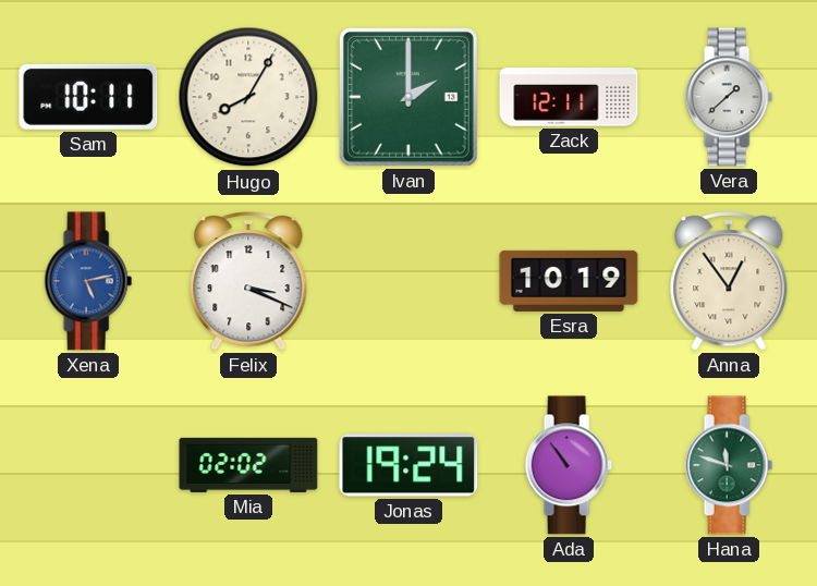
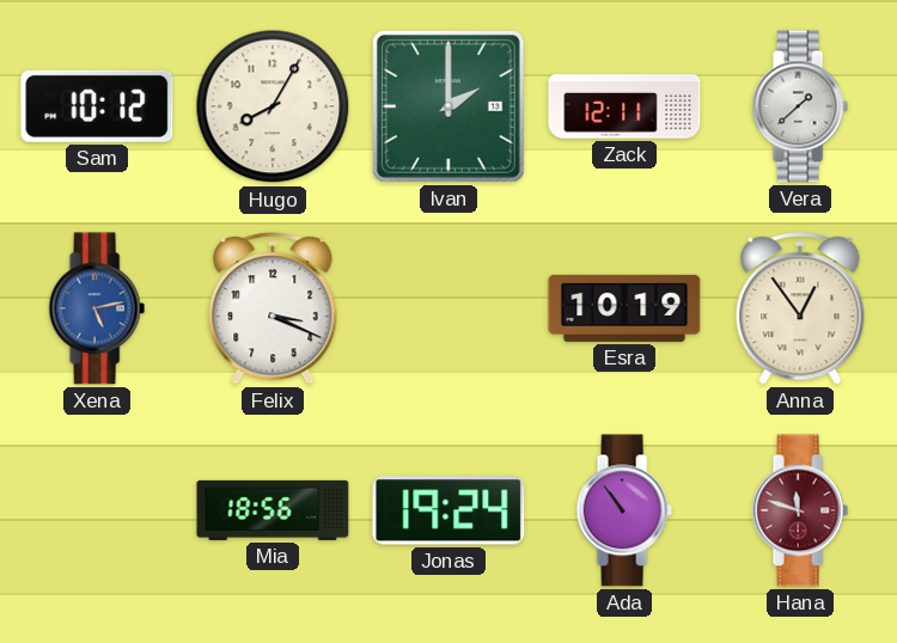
Sam: 10:11 -> 10:12
Mia: 02:02 -> 18:56
Hana dial: green -> burgundy
